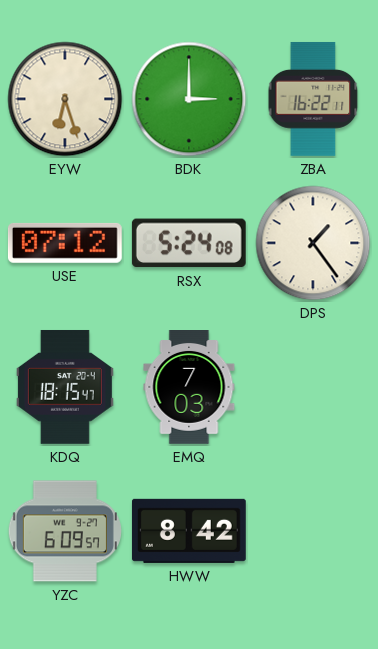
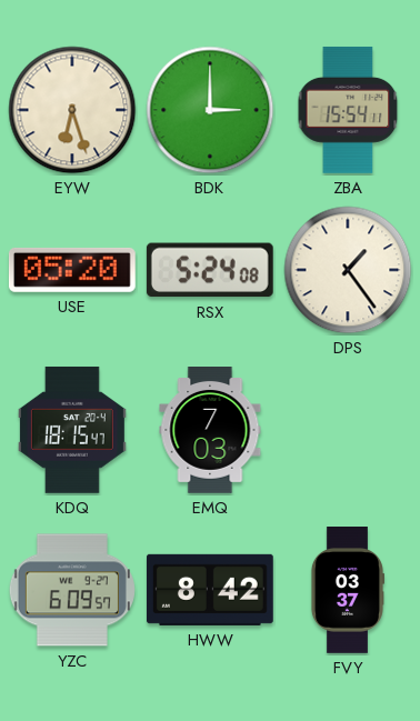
ZBA: 16:22 -> 15:54
USE: 07:12 -> 05:20
FVY: none -> 03:37
